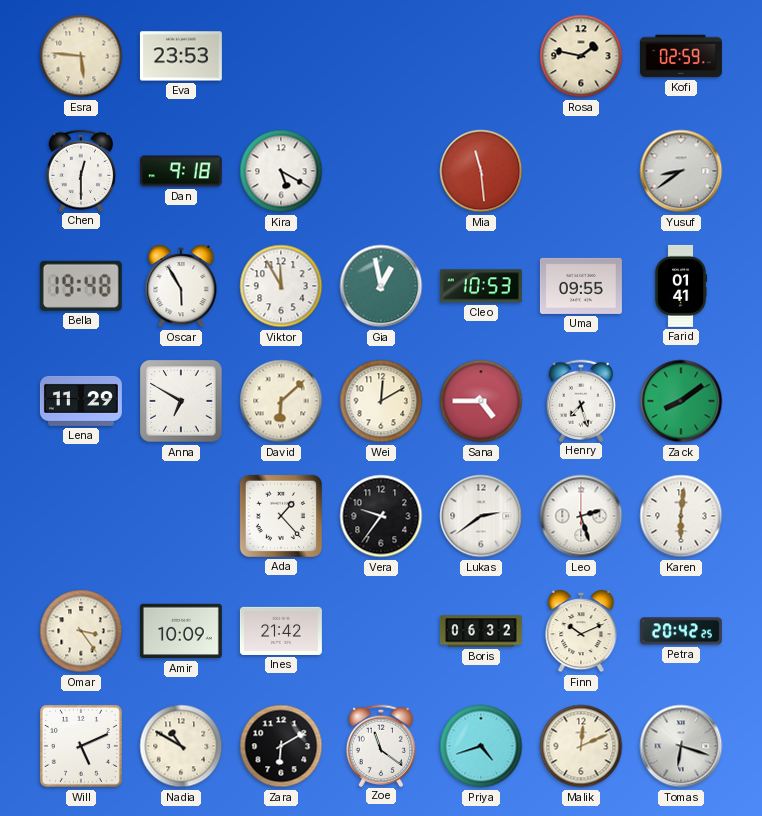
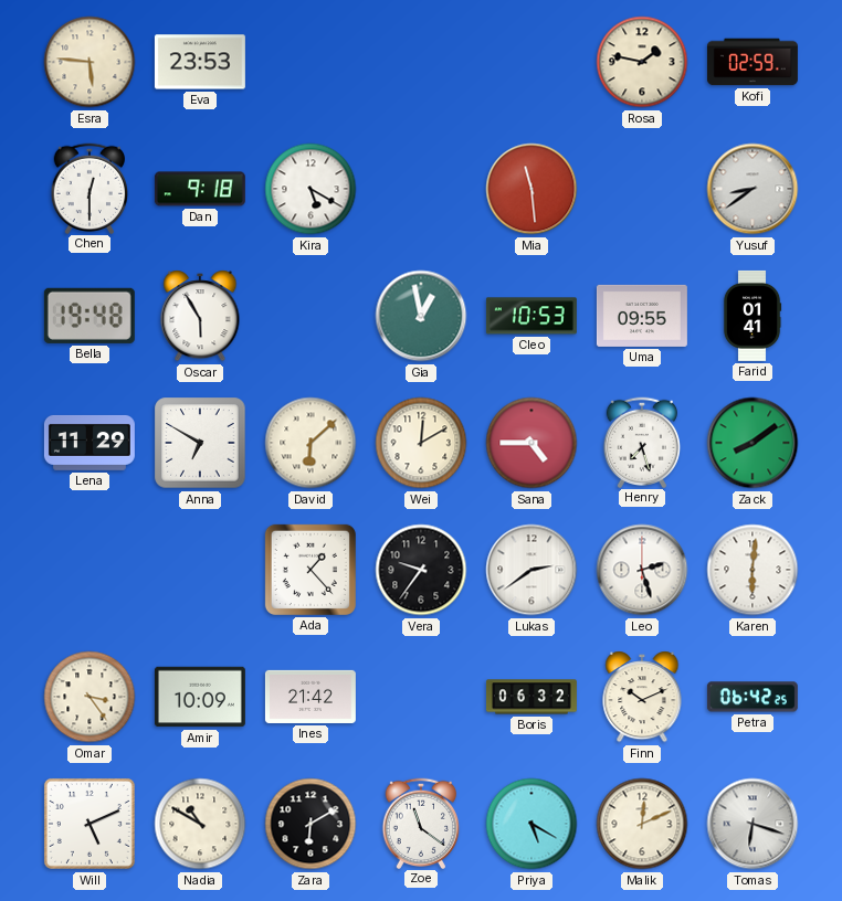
Viktor: 11:55 -> none
Petra: 20:42 -> 06:42
Priya: 4:42 -> 5:20
